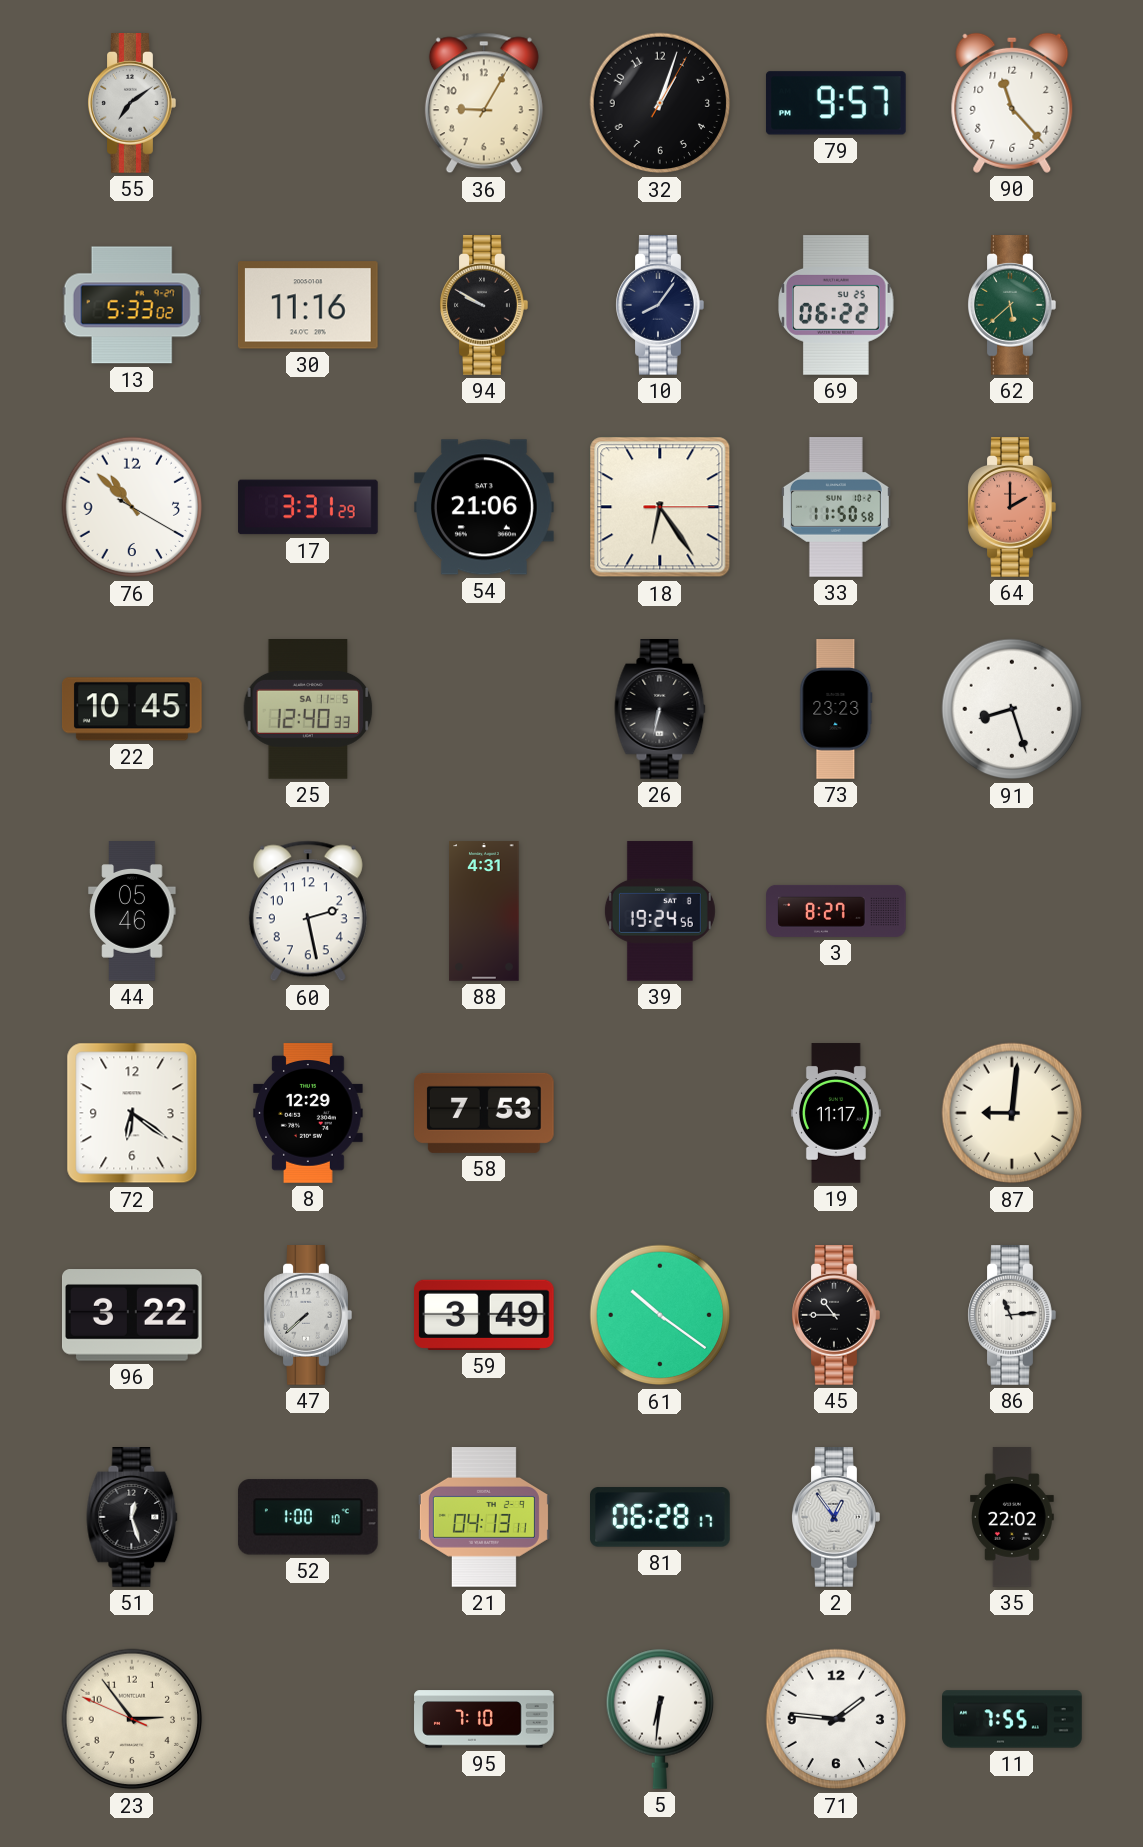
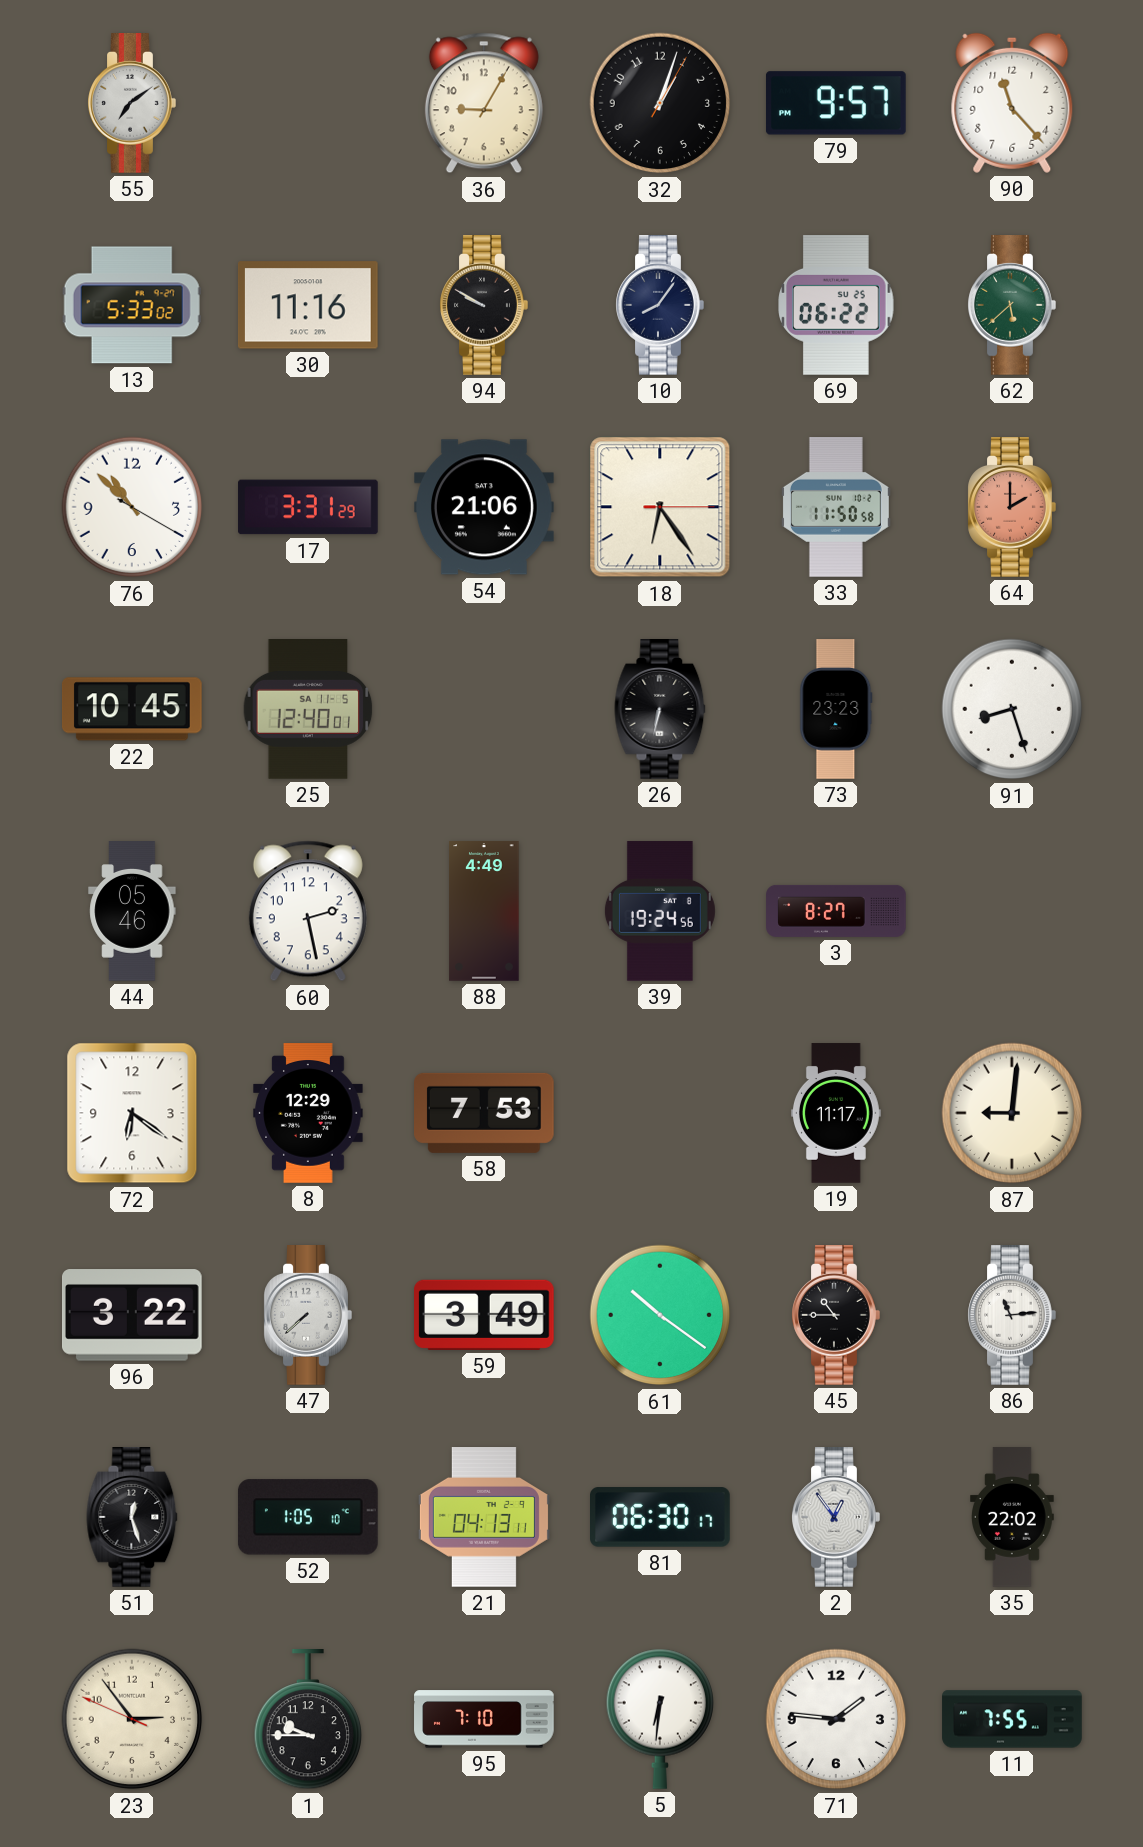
25: 12:40:33 -> 12:40:01
88: 4:31 -> 4:49
52: 1:00 -> 1:05
81: 06:28 -> 06:30
1: none -> 9:45
